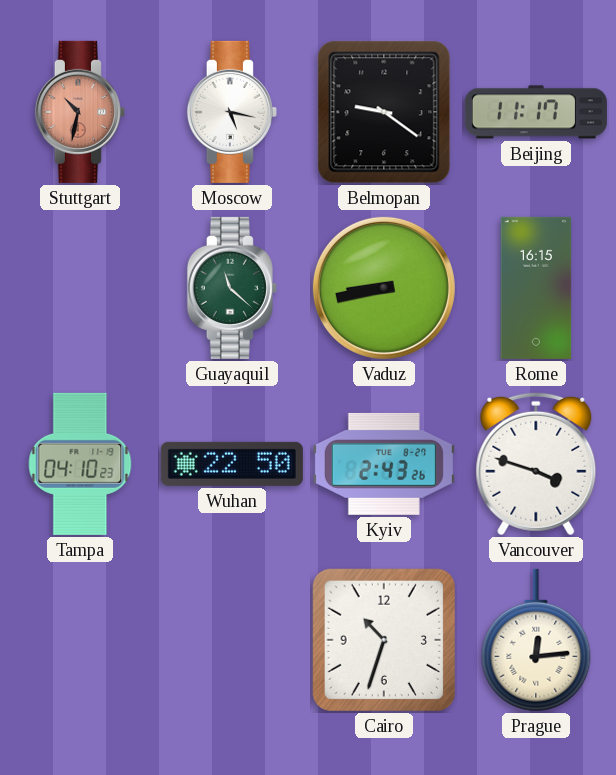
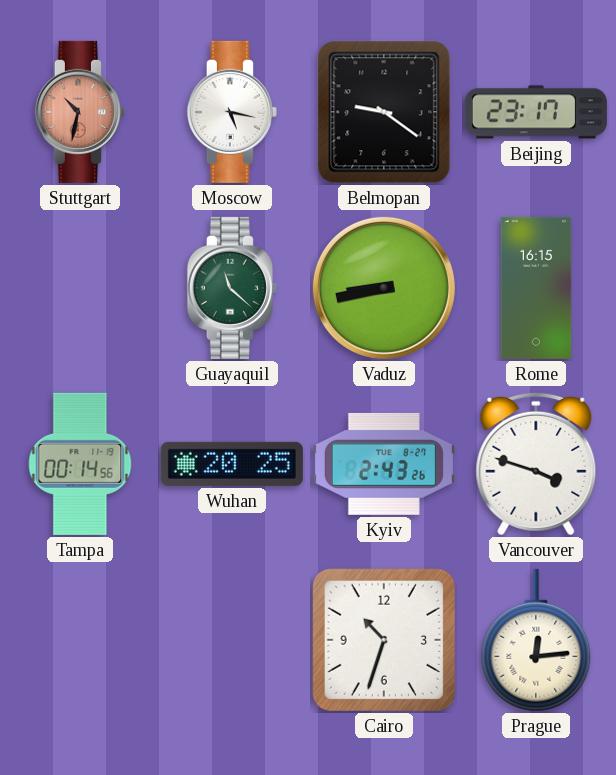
Beijing: 11:17 -> 23:17
Tampa: 04:10 -> 00:14
Wuhan: 22:50 -> 20:25
